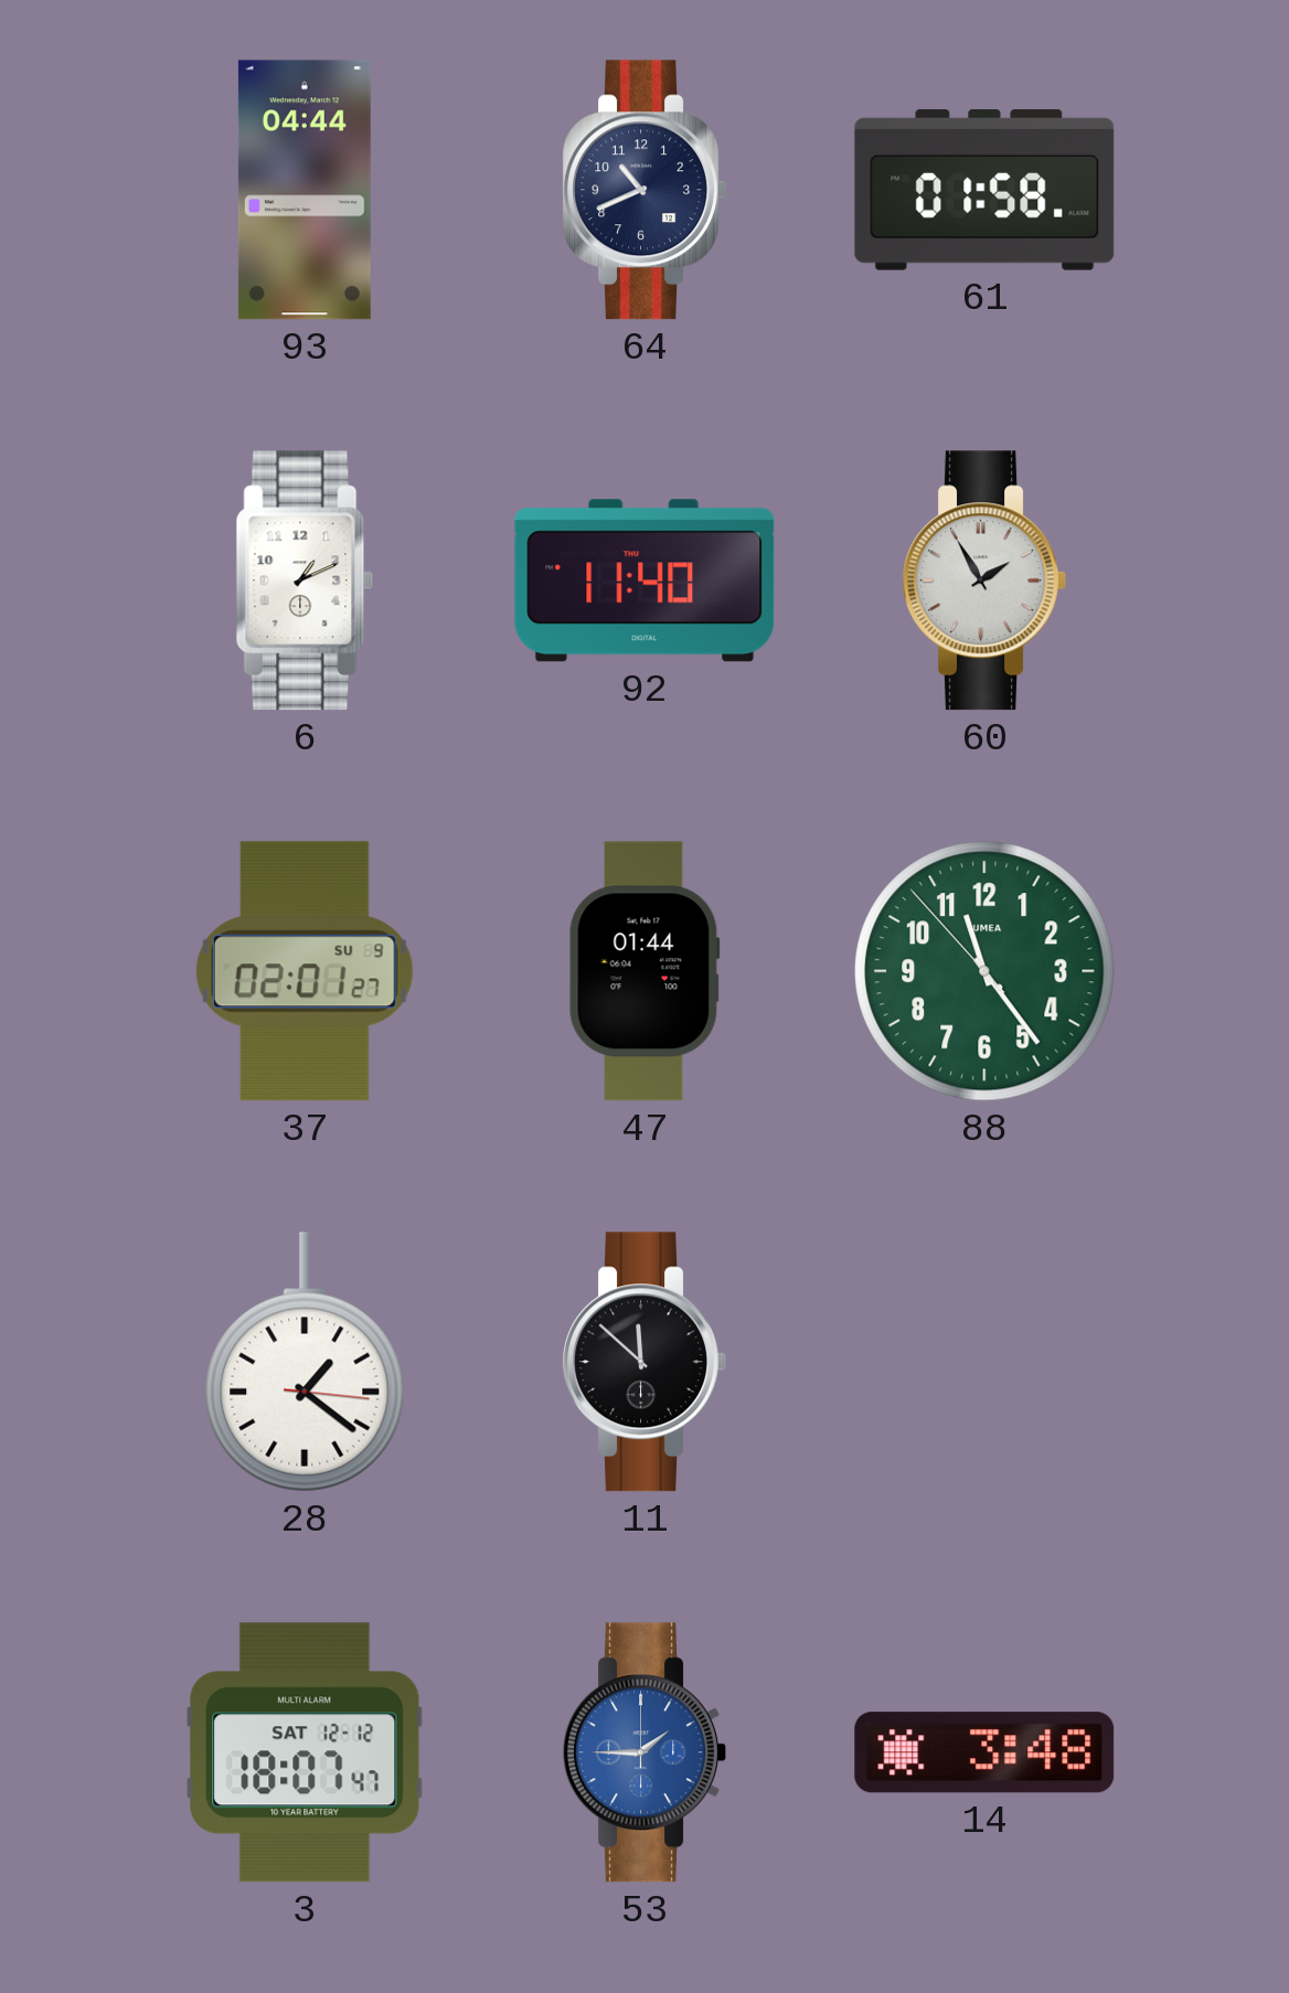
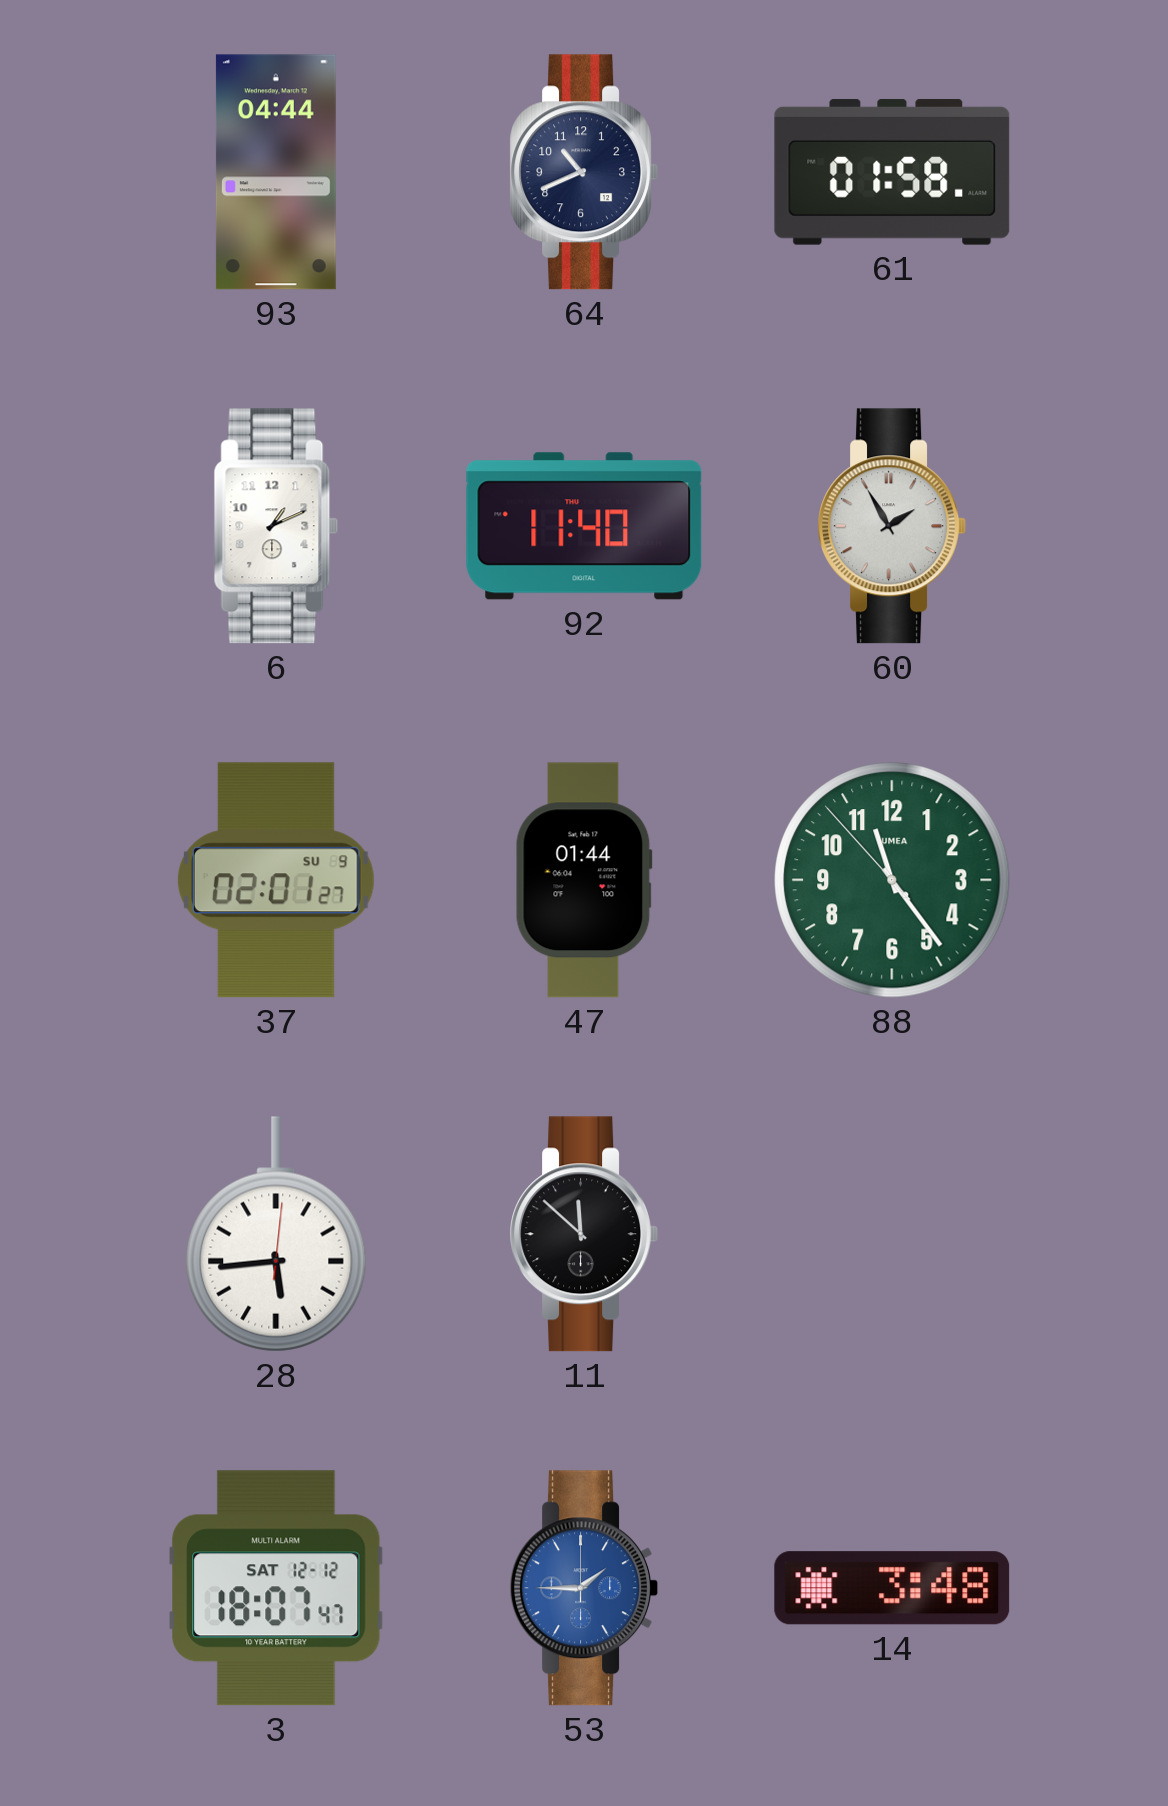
28: 1:21 -> 5:44
